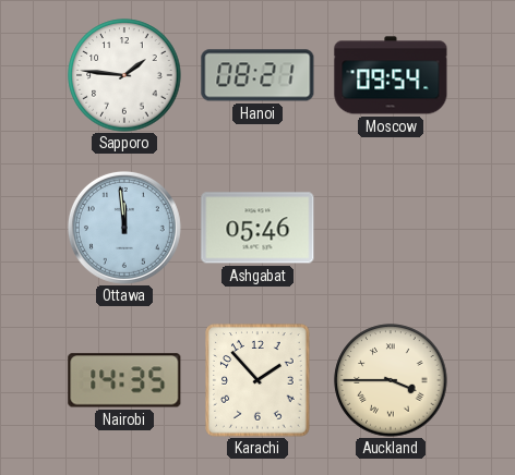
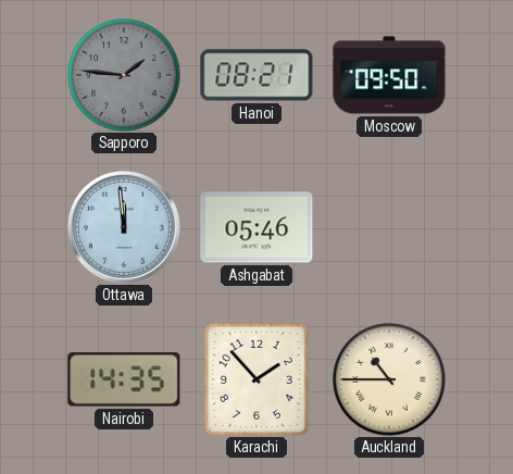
Sapporo dial: white -> grey
Moscow: 09:54 -> 09:50
Auckland: 3:45 -> 10:45
